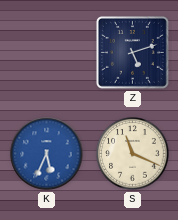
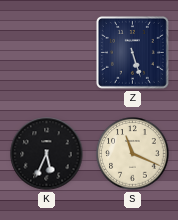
Z: 5:12 -> 5:27
K dial: blue -> black
